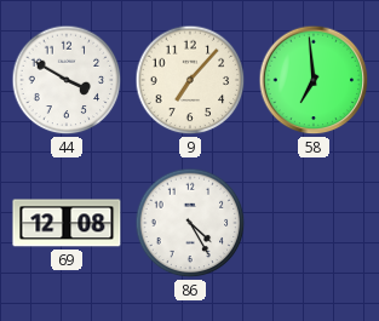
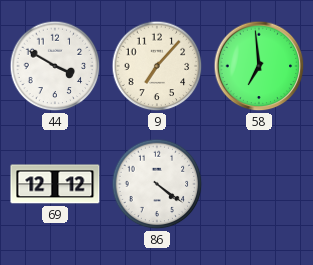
69: 12:08 -> 12:12
86: 4:25 -> 4:21
